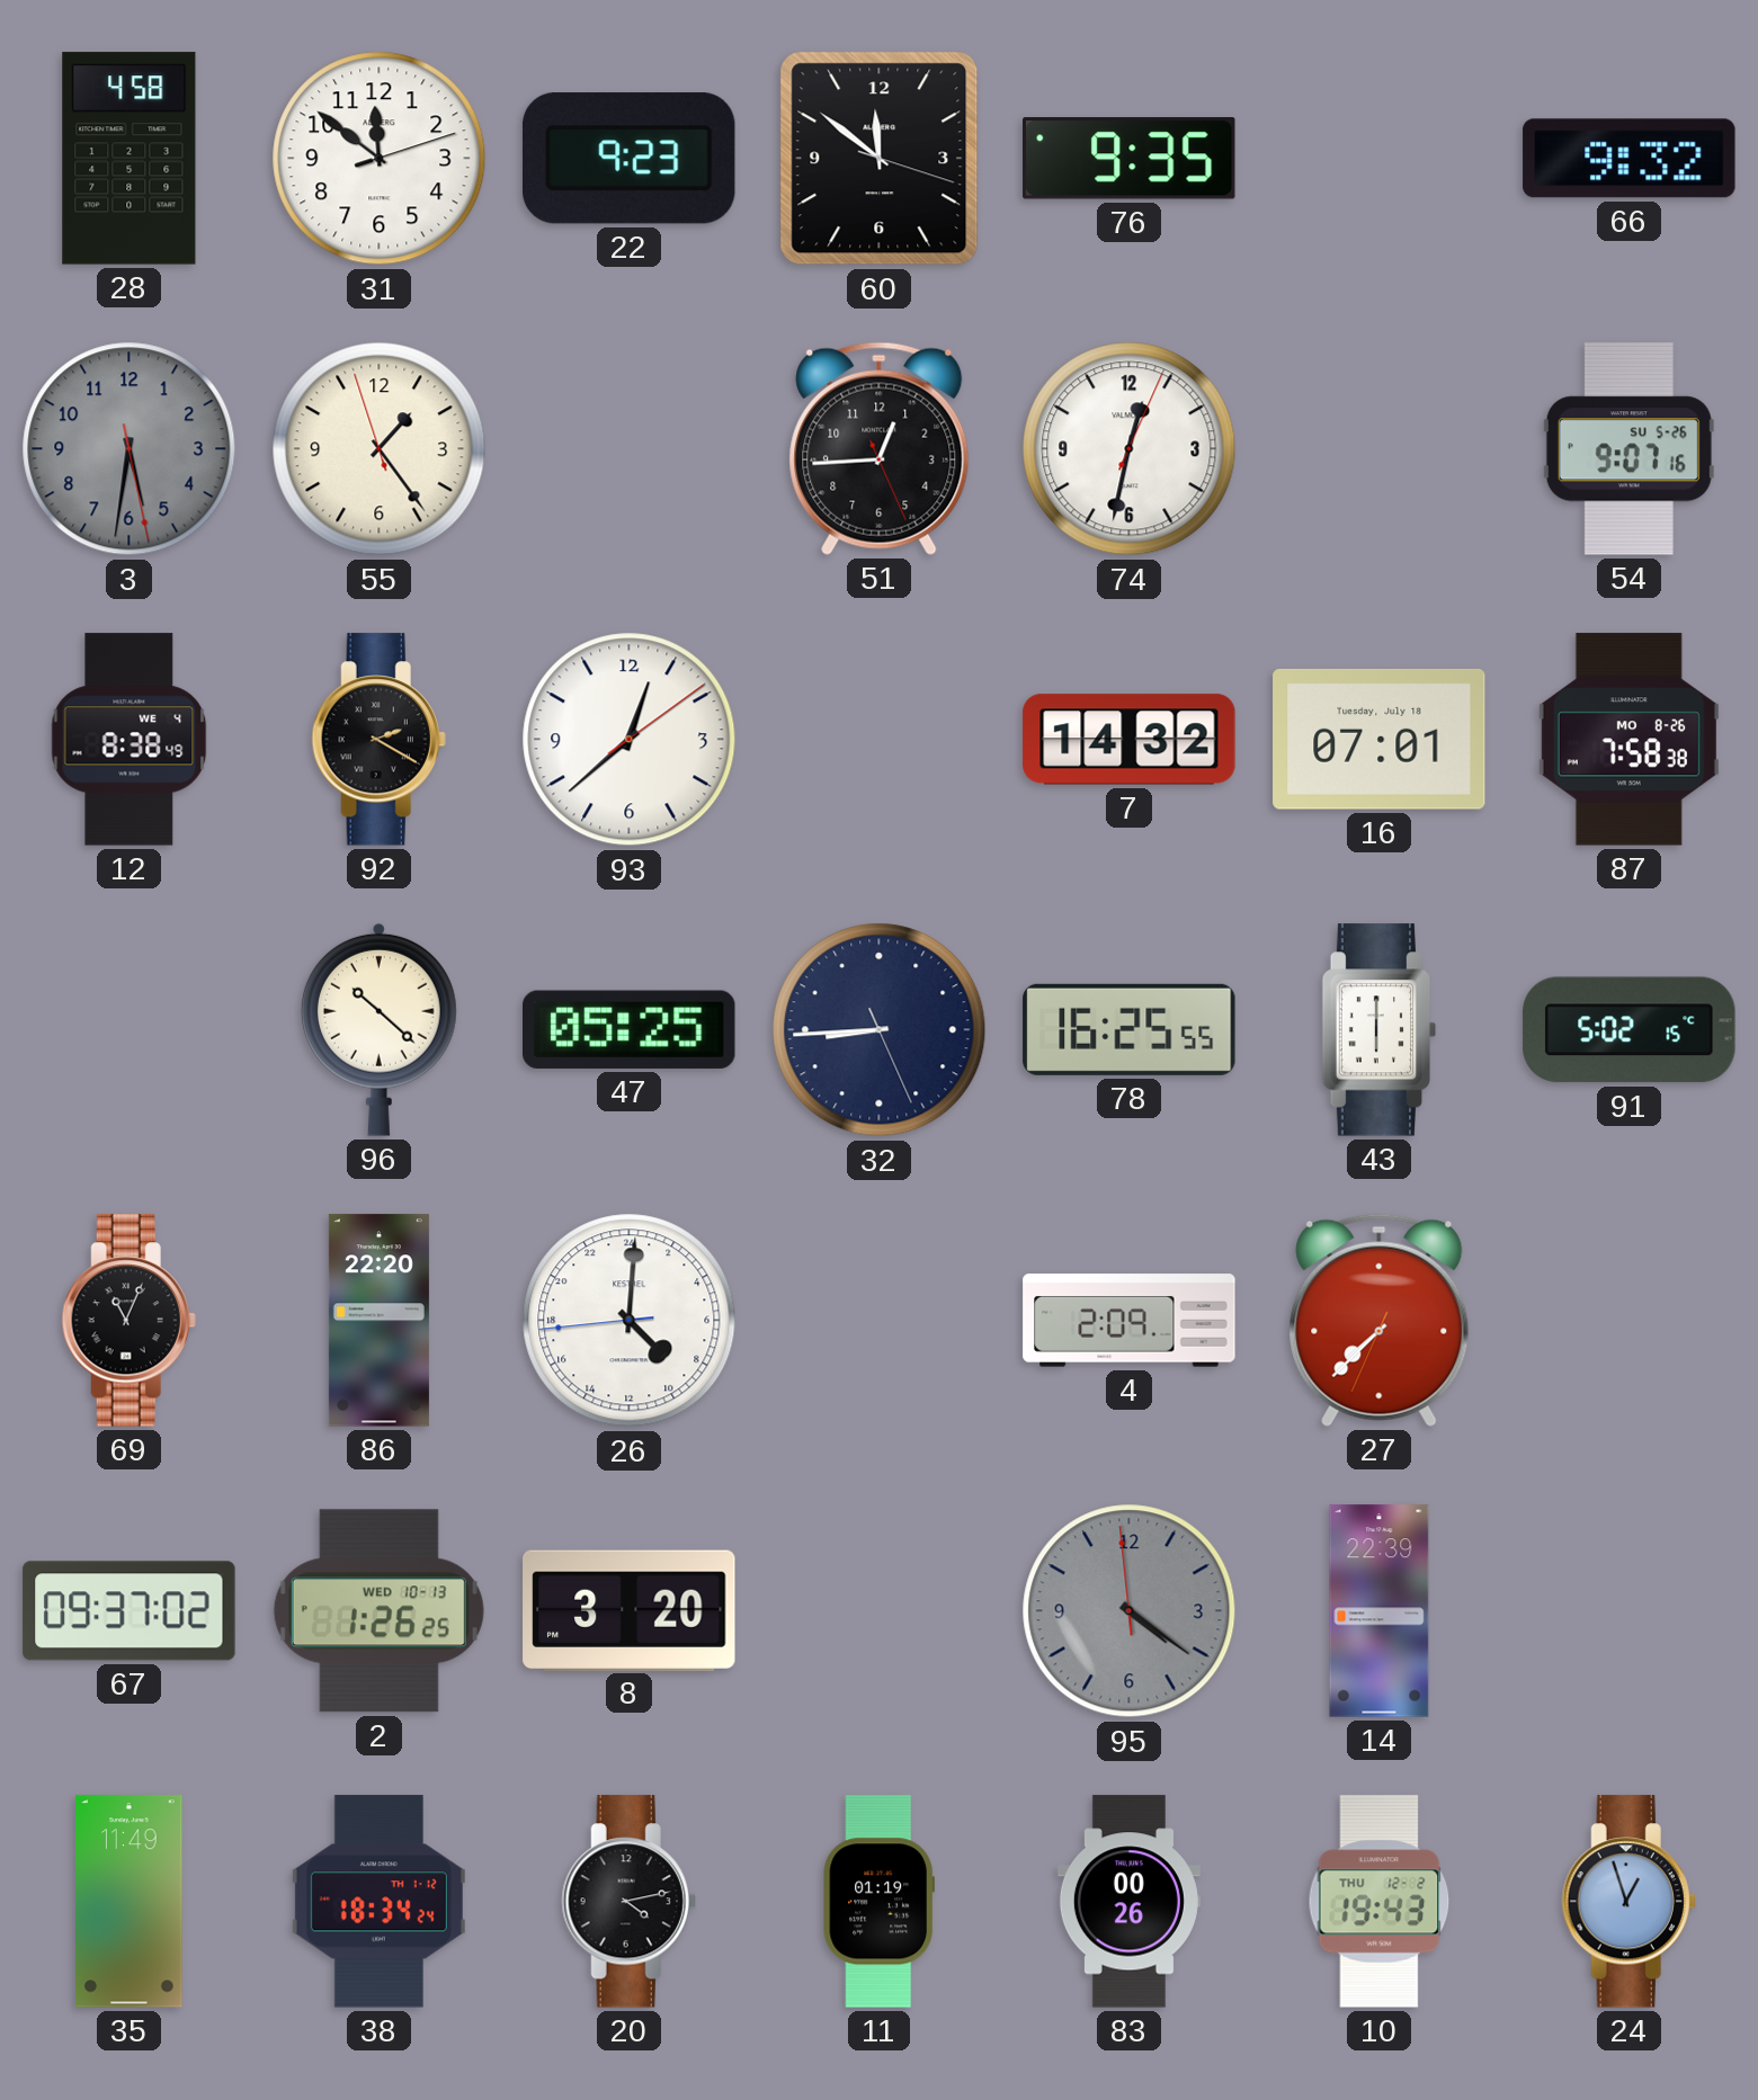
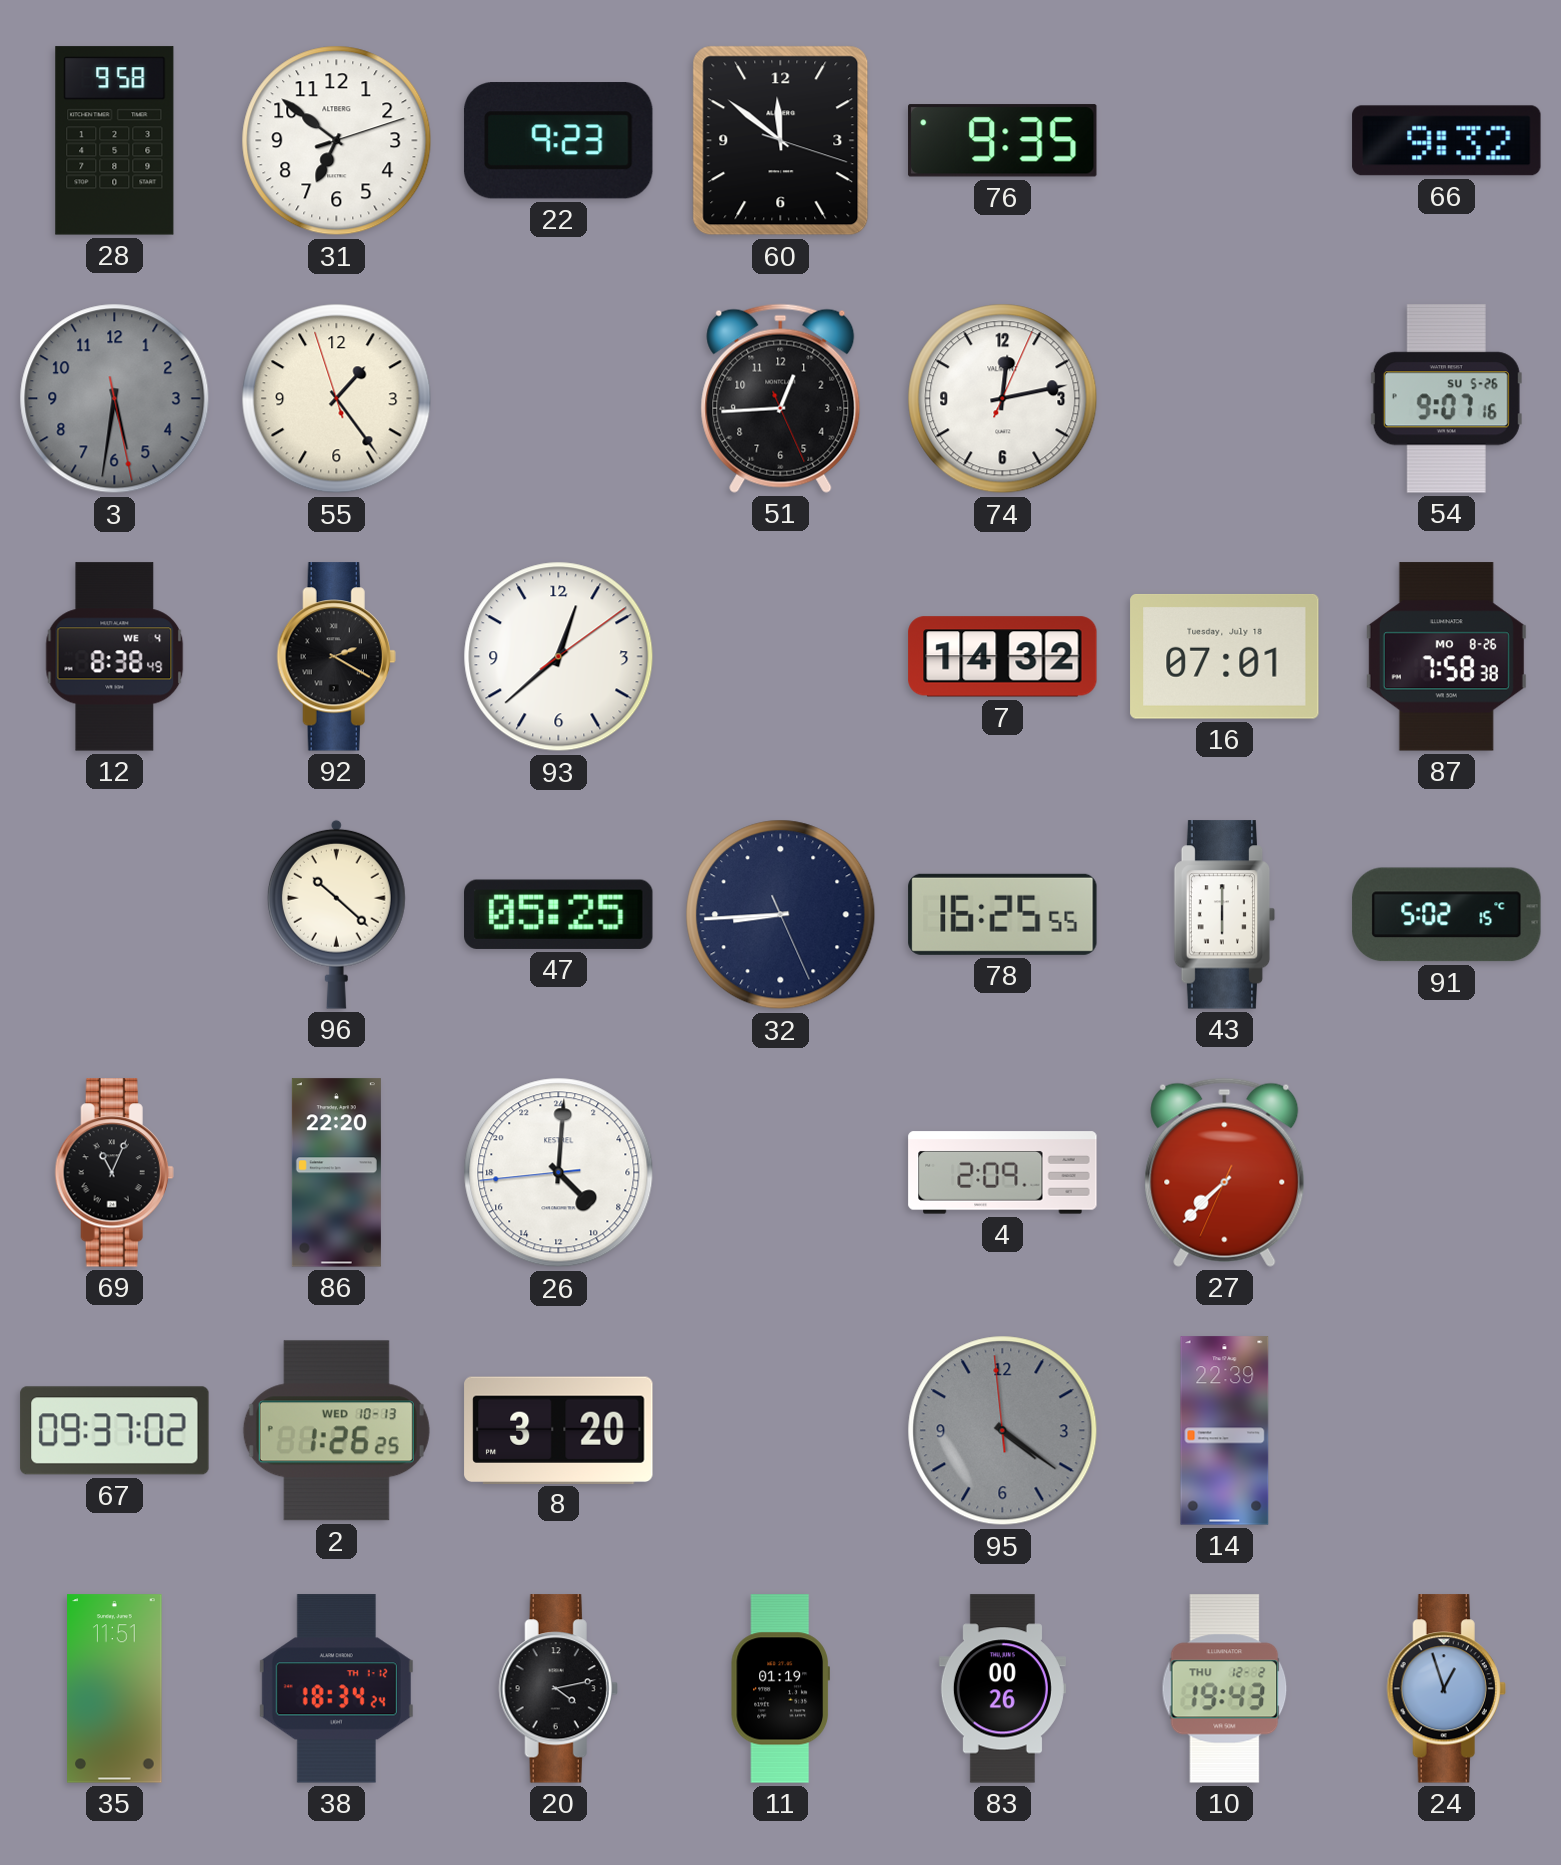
28: 4:58 -> 9:58
31: 11:51 -> 6:51
74: 12:32 -> 12:13
35: 11:49 -> 11:51
